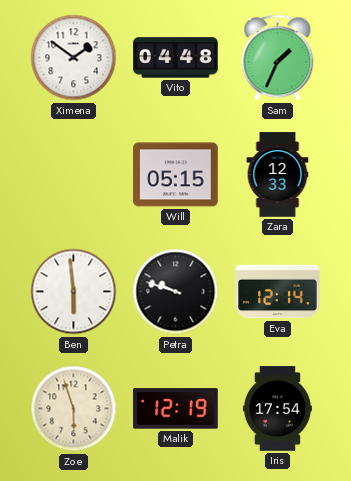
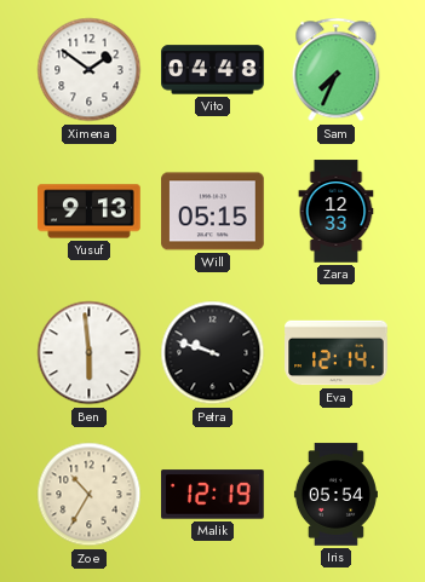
Sam: 1:34 -> 7:34
Yusuf: none -> 9:13
Zoe: 5:57 -> 10:35
Iris: 17:54 -> 05:54
